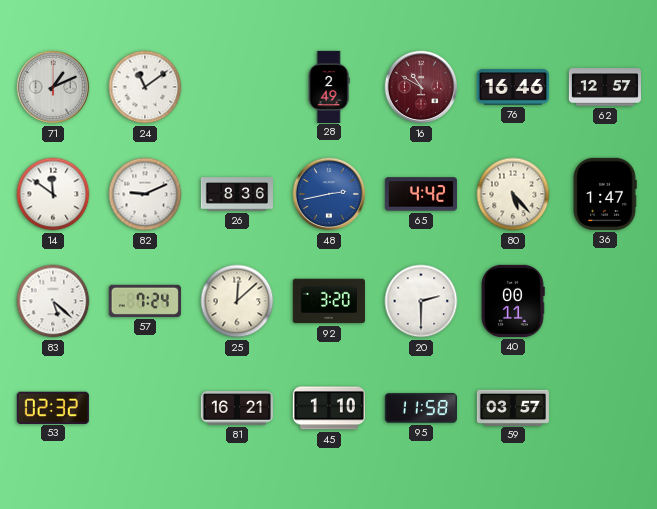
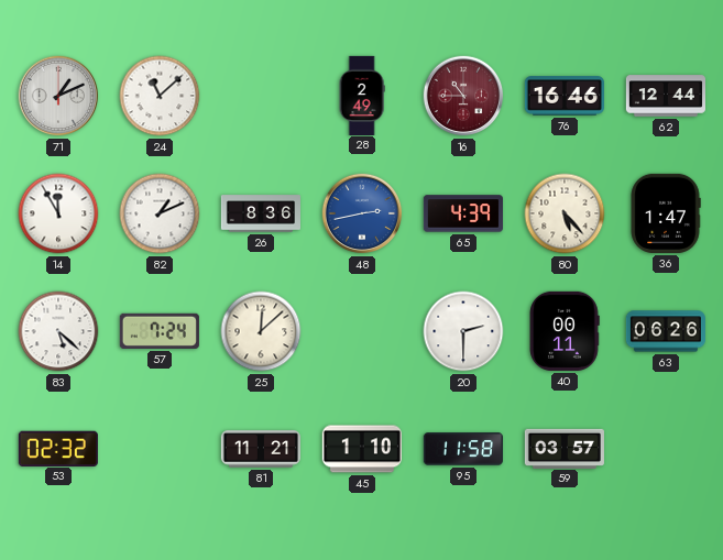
24: 11:09 -> 11:08
16: 10:50 -> 10:45
62: 12:57 -> 12:44
14: 11:51 -> 11:55
82: 9:11 -> 1:11
65: 4:42 -> 4:39
92: 3:20 -> none
63: none -> 06:26
81: 16:21 -> 11:21
